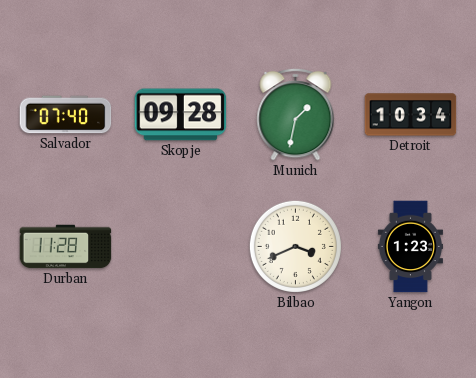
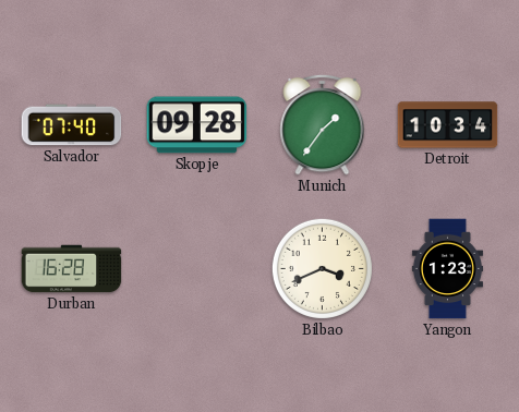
Munich: 1:32 -> 1:36
Durban: 11:28 -> 16:28
